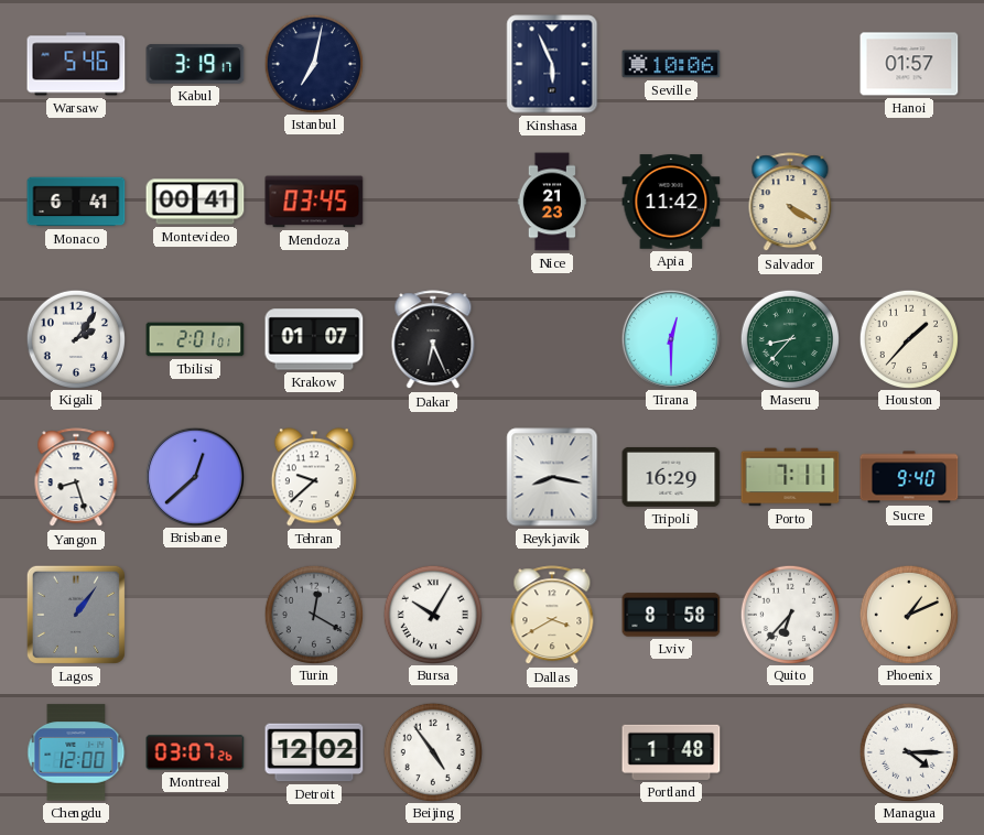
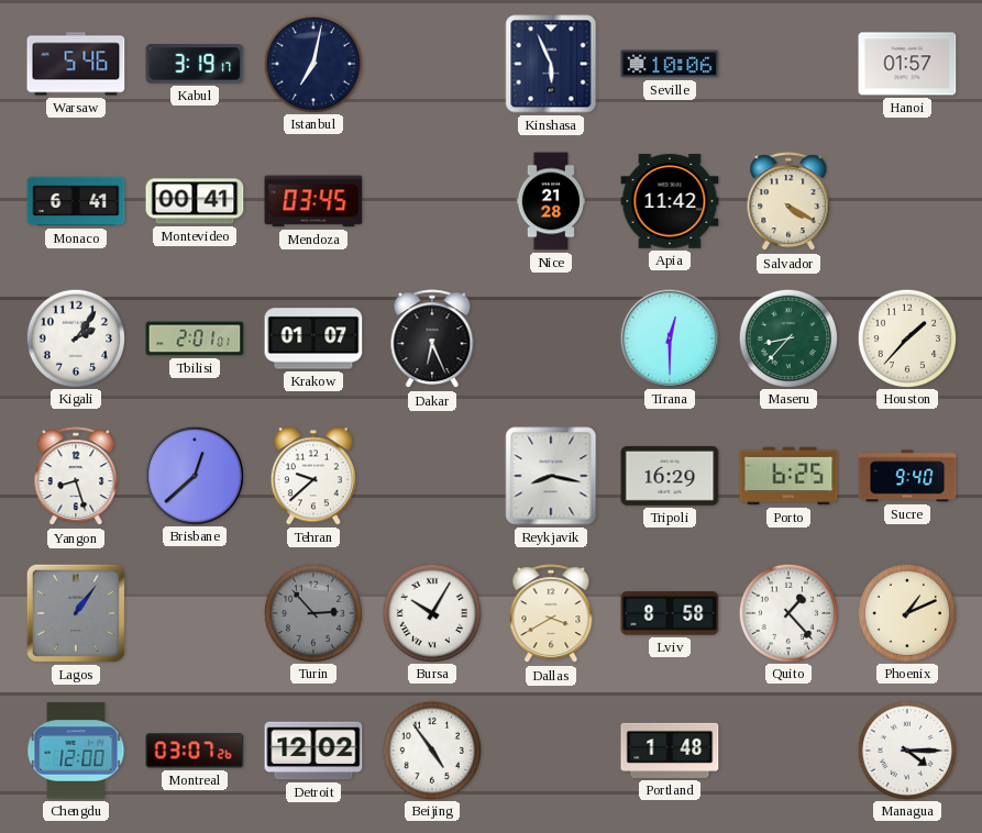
Nice: 21:23 -> 21:28
Porto: 7:11 -> 6:25
Turin: 12:20 -> 2:53
Quito: 6:37 -> 1:23
